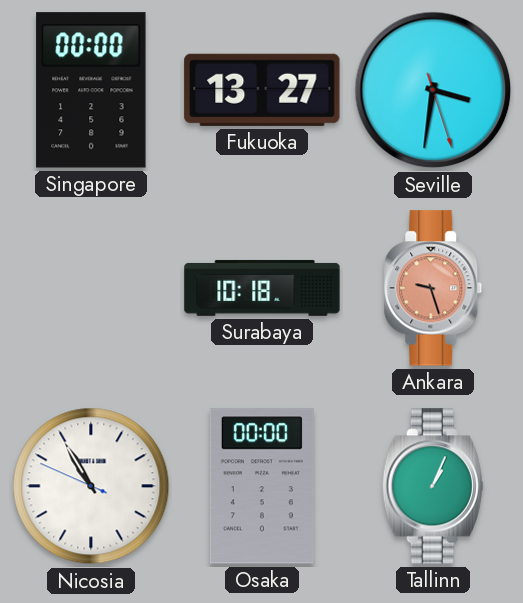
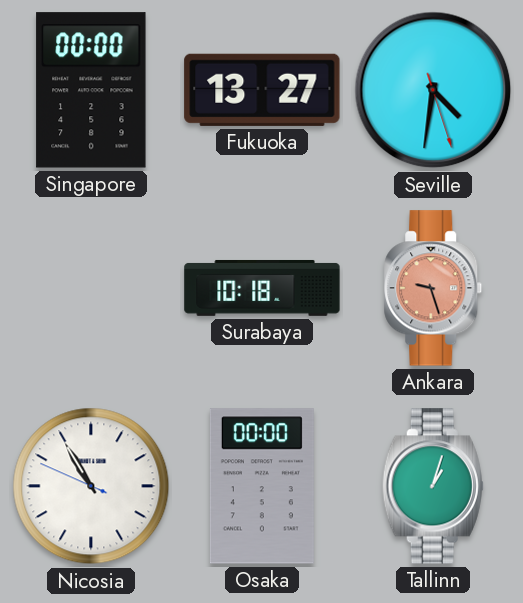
Seville: 3:31 -> 4:31
Tallinn: 1:04 -> 1:03
